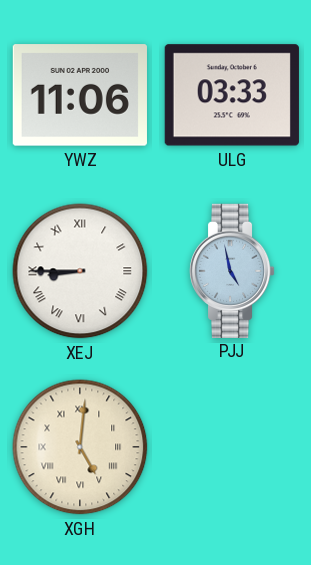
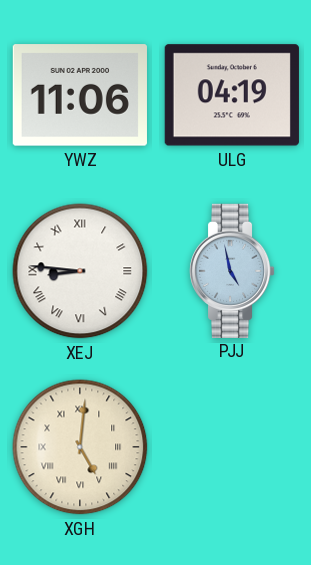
ULG: 03:33 -> 04:19
XEJ: 8:45 -> 8:46
